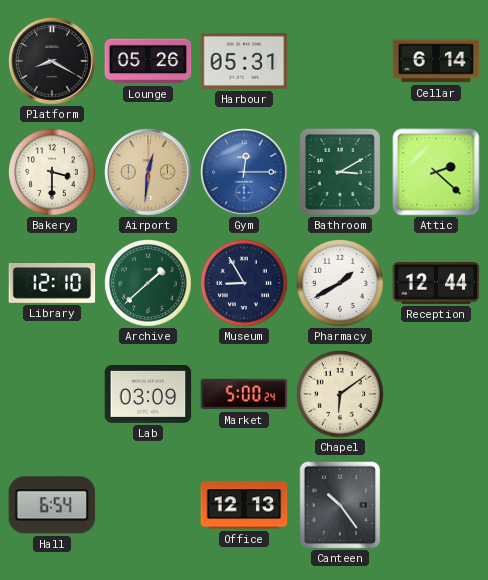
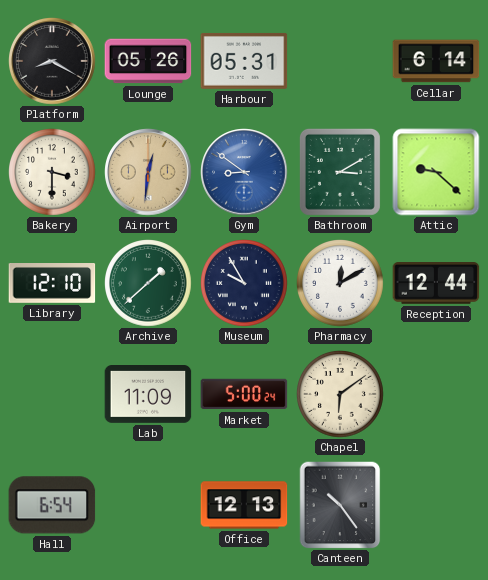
Gym: 12:15 -> 8:51
Attic: 2:22 -> 9:22
Museum: 8:55 -> 9:55
Pharmacy: 1:40 -> 12:10
Lab: 03:09 -> 11:09
